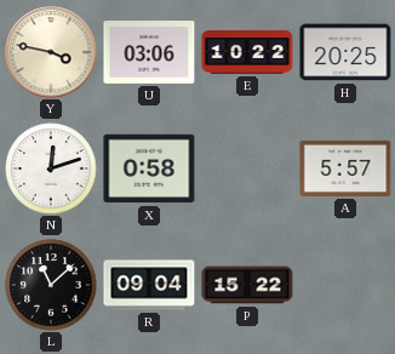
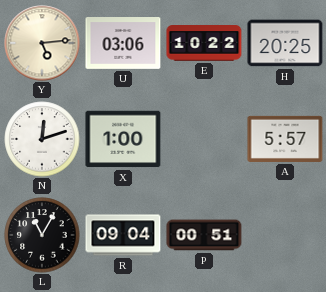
Y: 3:47 -> 5:14
X: 0:58 -> 1:00
L: 11:08 -> 11:05
P: 15:22 -> 00:51
